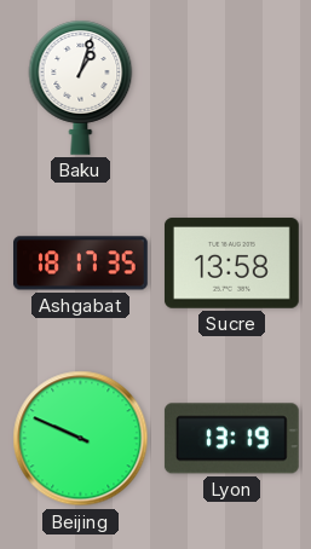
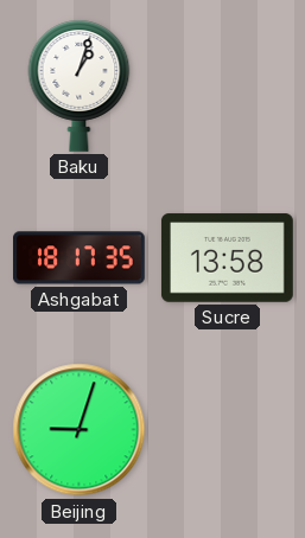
Beijing: 9:49 -> 9:03
Lyon: 13:19 -> none
